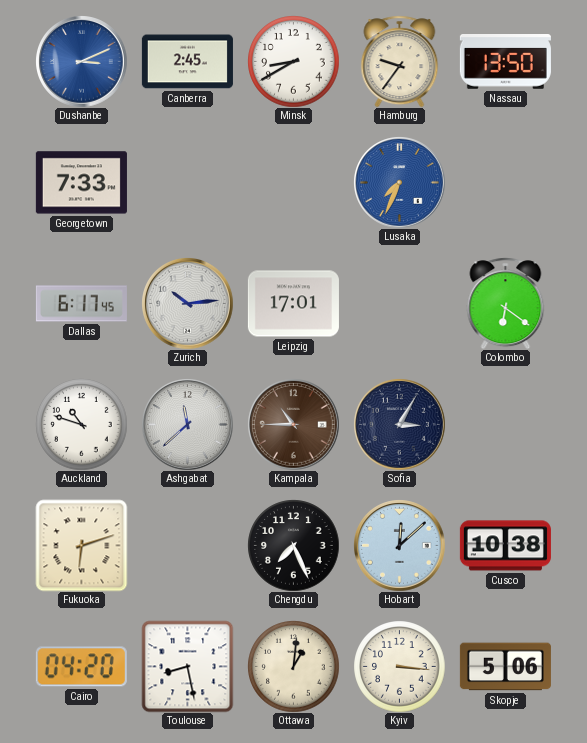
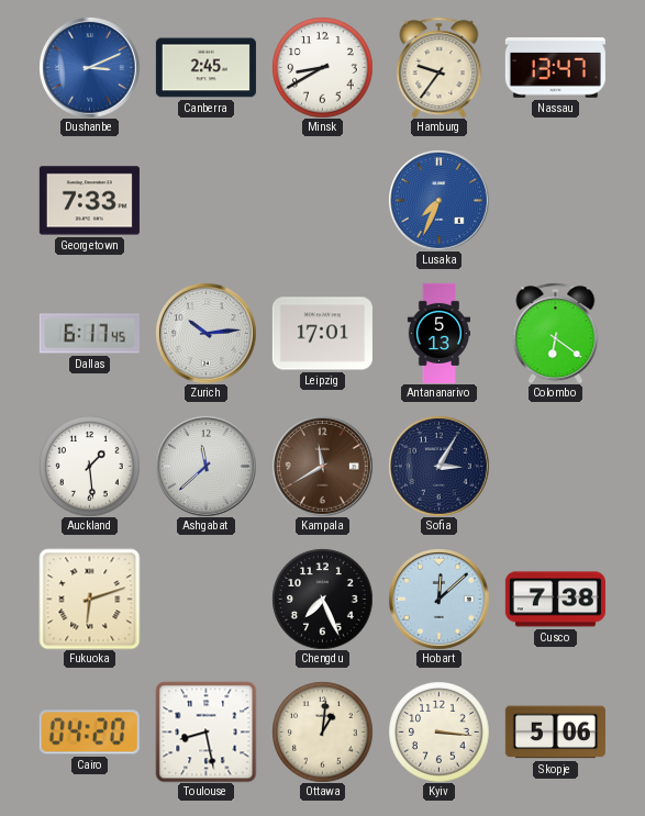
Nassau: 13:50 -> 13:47
Antananarivo: none -> 5:13
Auckland: 10:48 -> 1:29
Kampala: 10:45 -> 11:40
Cusco: 10:38 -> 7:38
